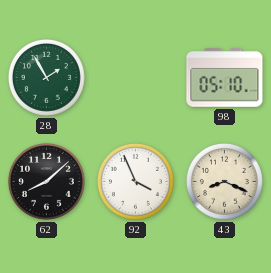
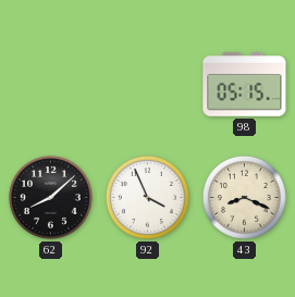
28: 1:55 -> none
98: 05:10 -> 05:15
